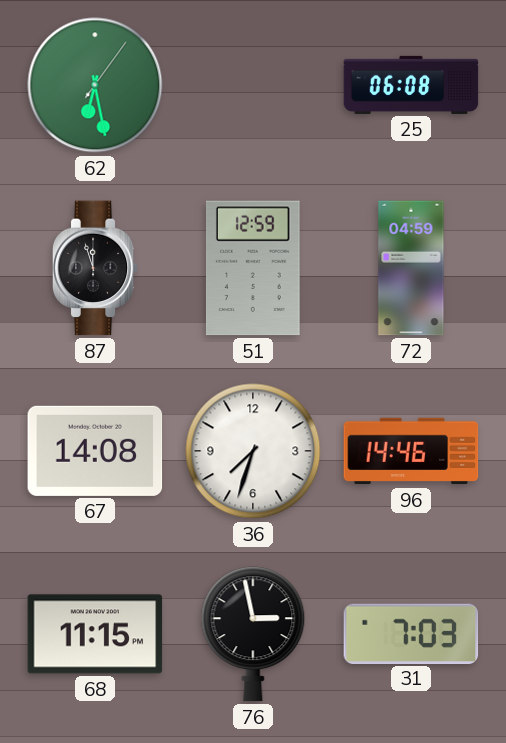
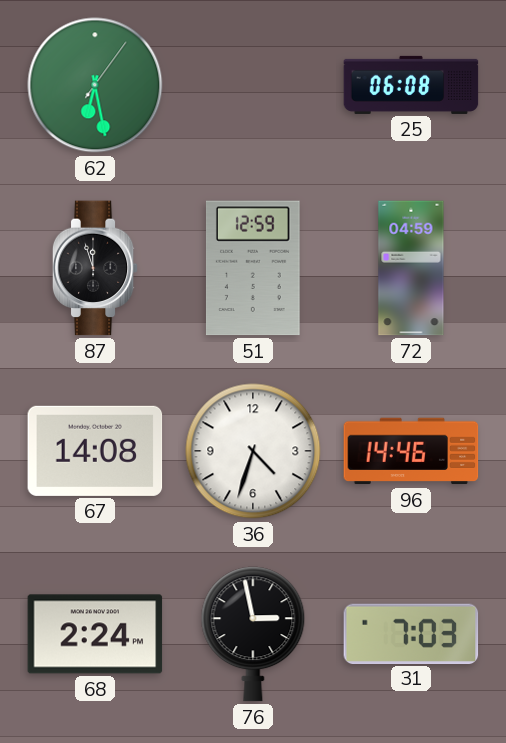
36: 7:33 -> 4:33
68: 11:15 -> 2:24
